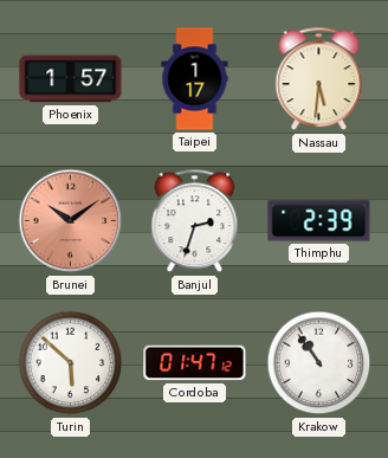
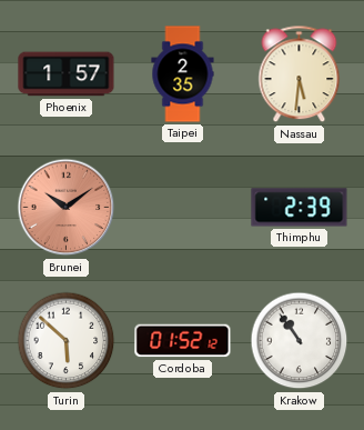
Taipei: 1:17 -> 2:35
Banjul: 2:33 -> none
Cordoba: 01:47 -> 01:52
